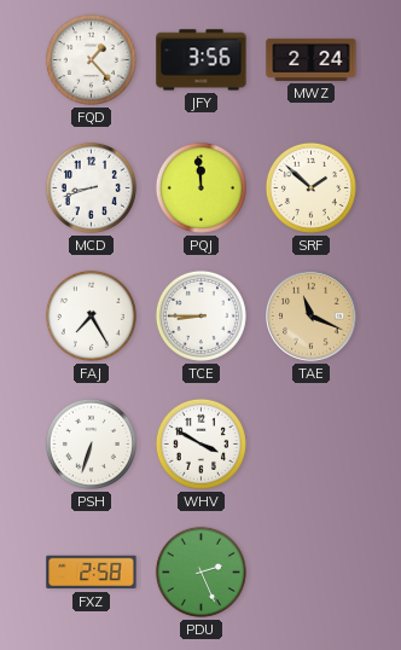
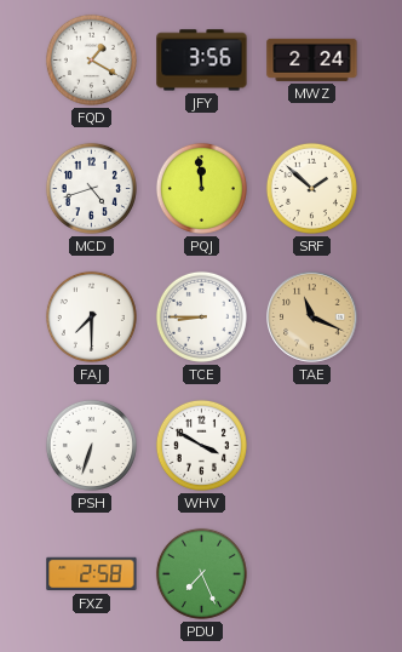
FQD: 1:23 -> 1:20
MCD: 8:42 -> 4:42
FAJ: 7:25 -> 7:30
PDU: 2:26 -> 7:26
